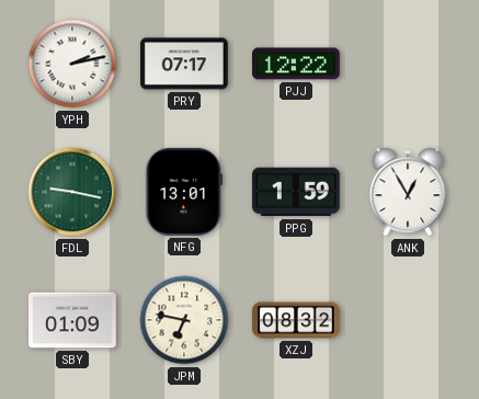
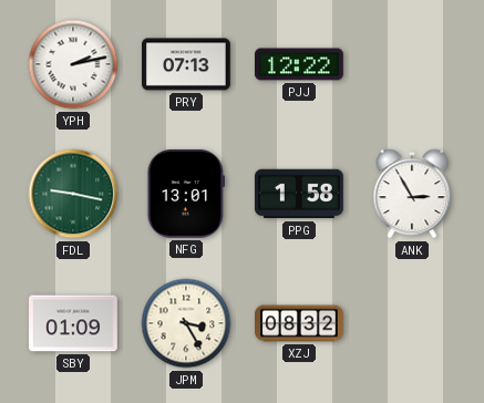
PRY: 07:17 -> 07:13
PPG: 1:59 -> 1:58
ANK: 12:55 -> 2:55
JPM: 6:47 -> 3:25
